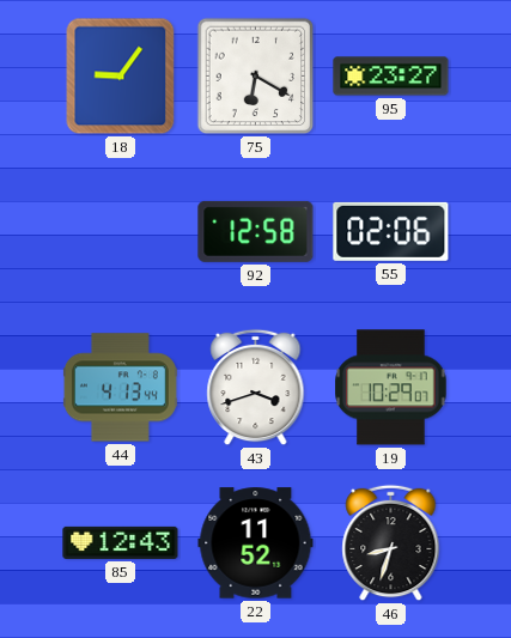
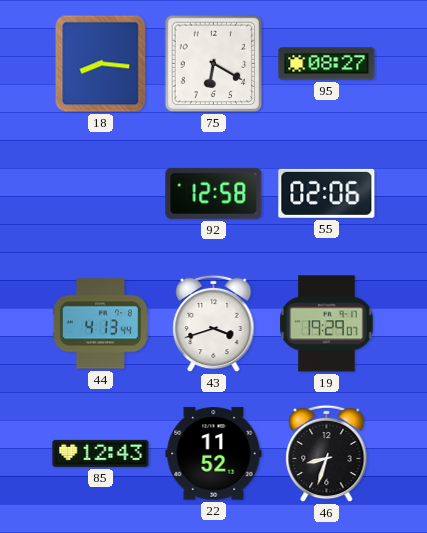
18: 9:06 -> 8:16
95: 23:27 -> 08:27
19: 10:29 -> 19:29
